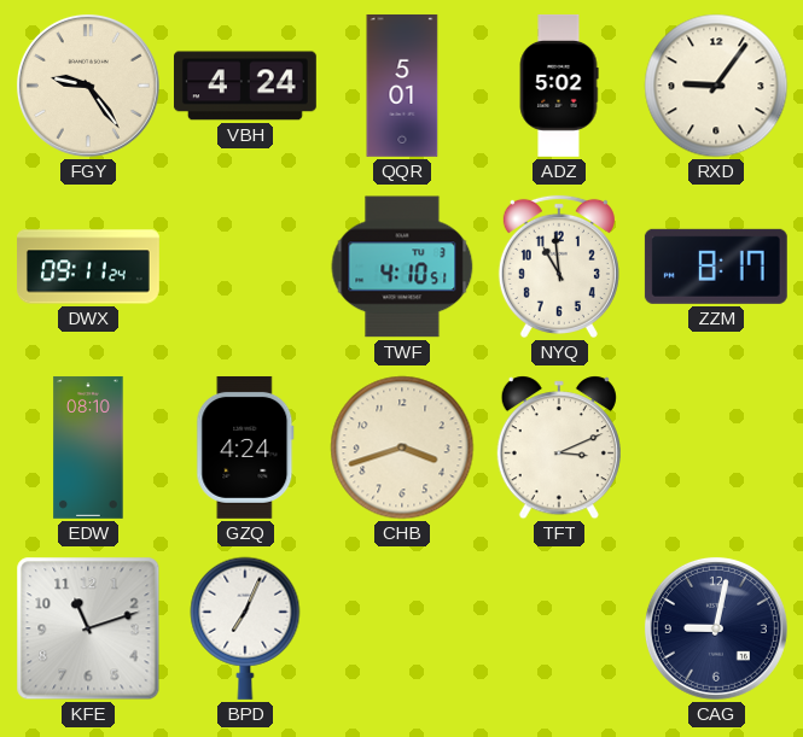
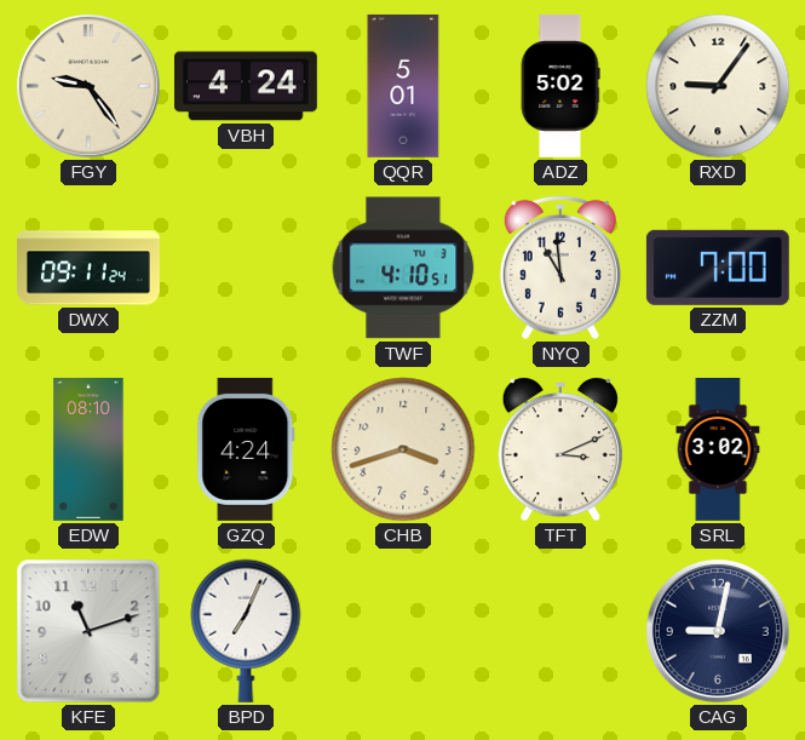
ZZM: 8:17 -> 7:00
SRL: none -> 3:02
